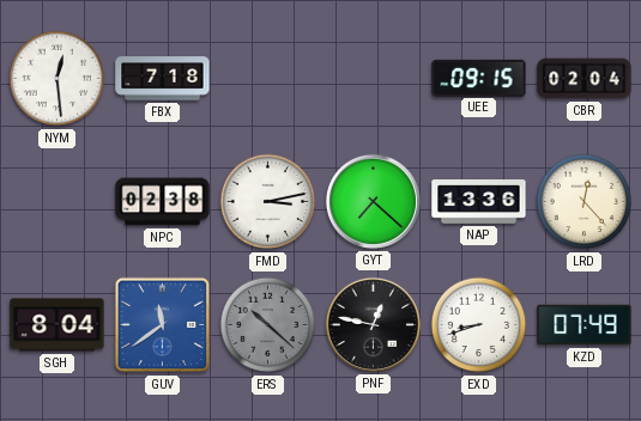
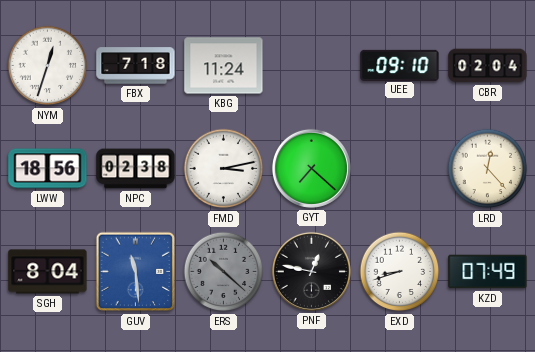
NYM: 12:29 -> 12:33
KBG: none -> 11:24
UEE: 09:15 -> 09:10
LWW: none -> 18:56
NAP: 13:36 -> none
GUV: 11:39 -> 11:29
